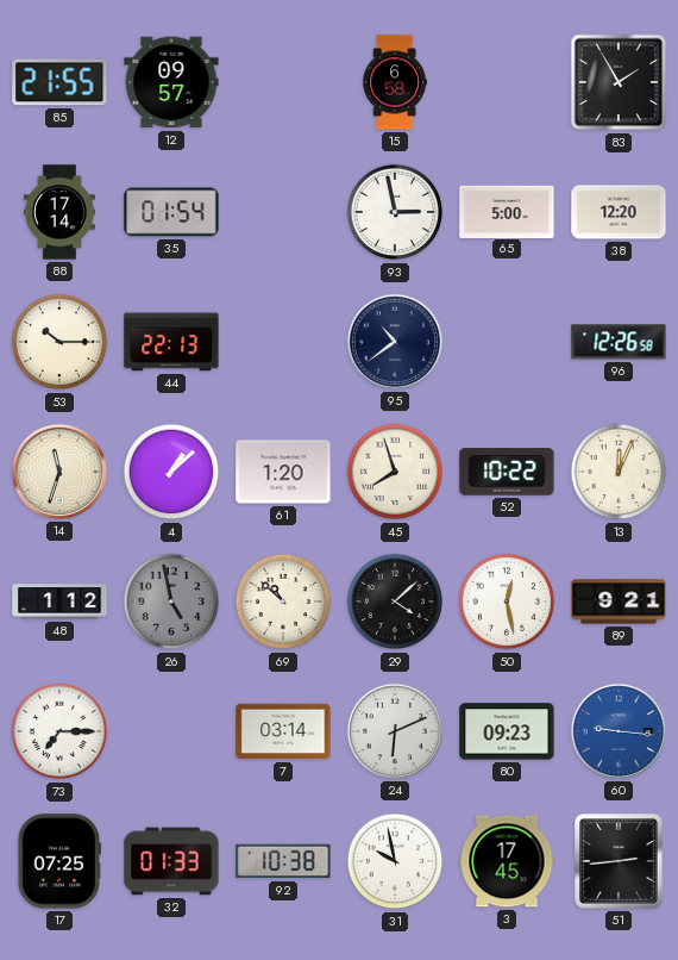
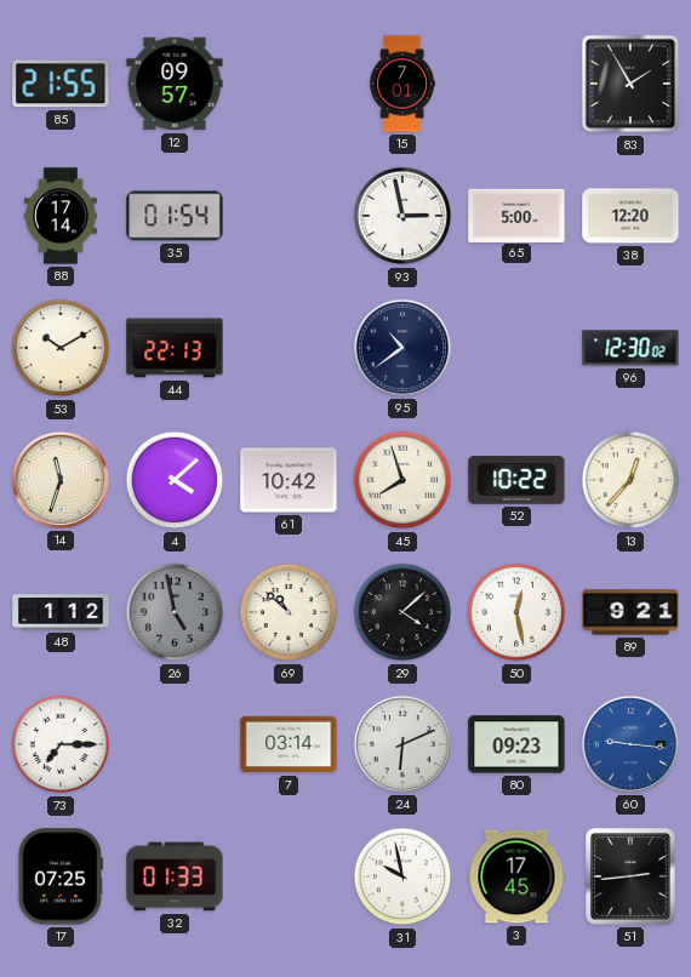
15: 6:58 -> 7:01
53: 10:15 -> 10:10
96: 12:26 -> 12:30
4: 1:08 -> 4:08
61: 1:20 -> 10:42
13: 12:04 -> 12:37
92: 10:38 -> none
